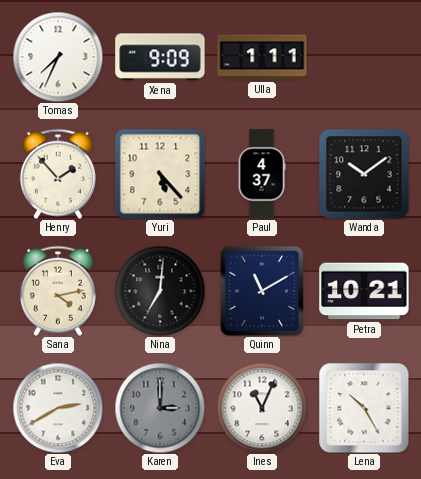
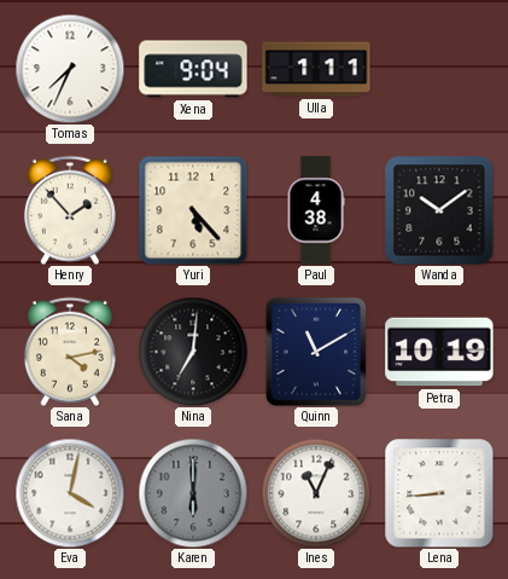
Xena: 9:09 -> 9:04
Paul: 4:37 -> 4:38
Petra: 10:21 -> 10:19
Eva: 2:40 -> 4:02
Karen: 3:00 -> 6:00
Lena: 10:25 -> 8:44
